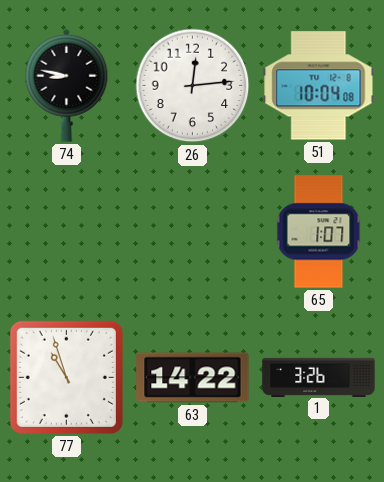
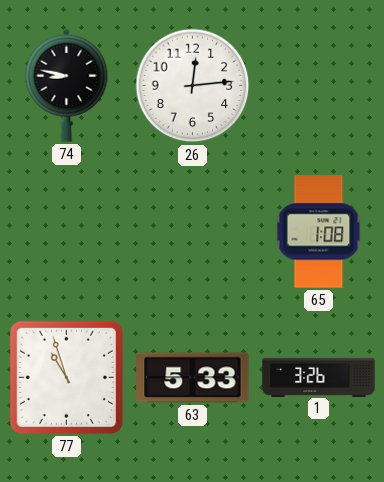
51: 10:04 -> none
65: 1:07 -> 1:08
63: 14:22 -> 5:33
